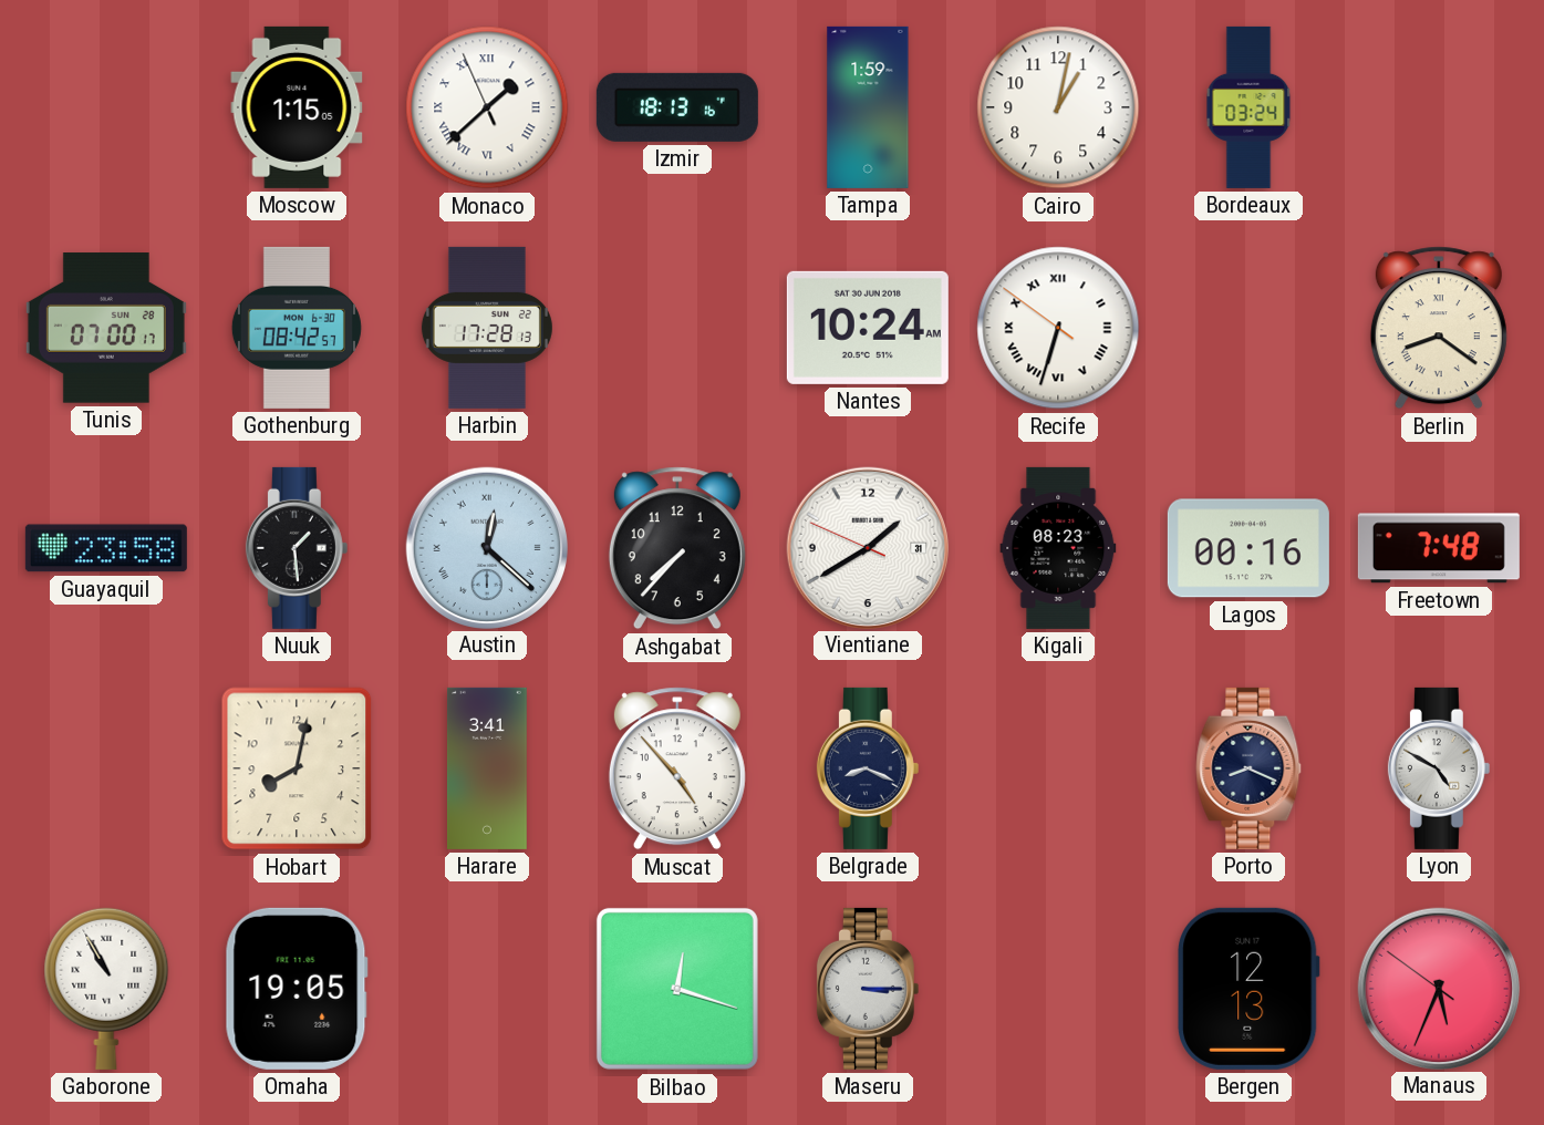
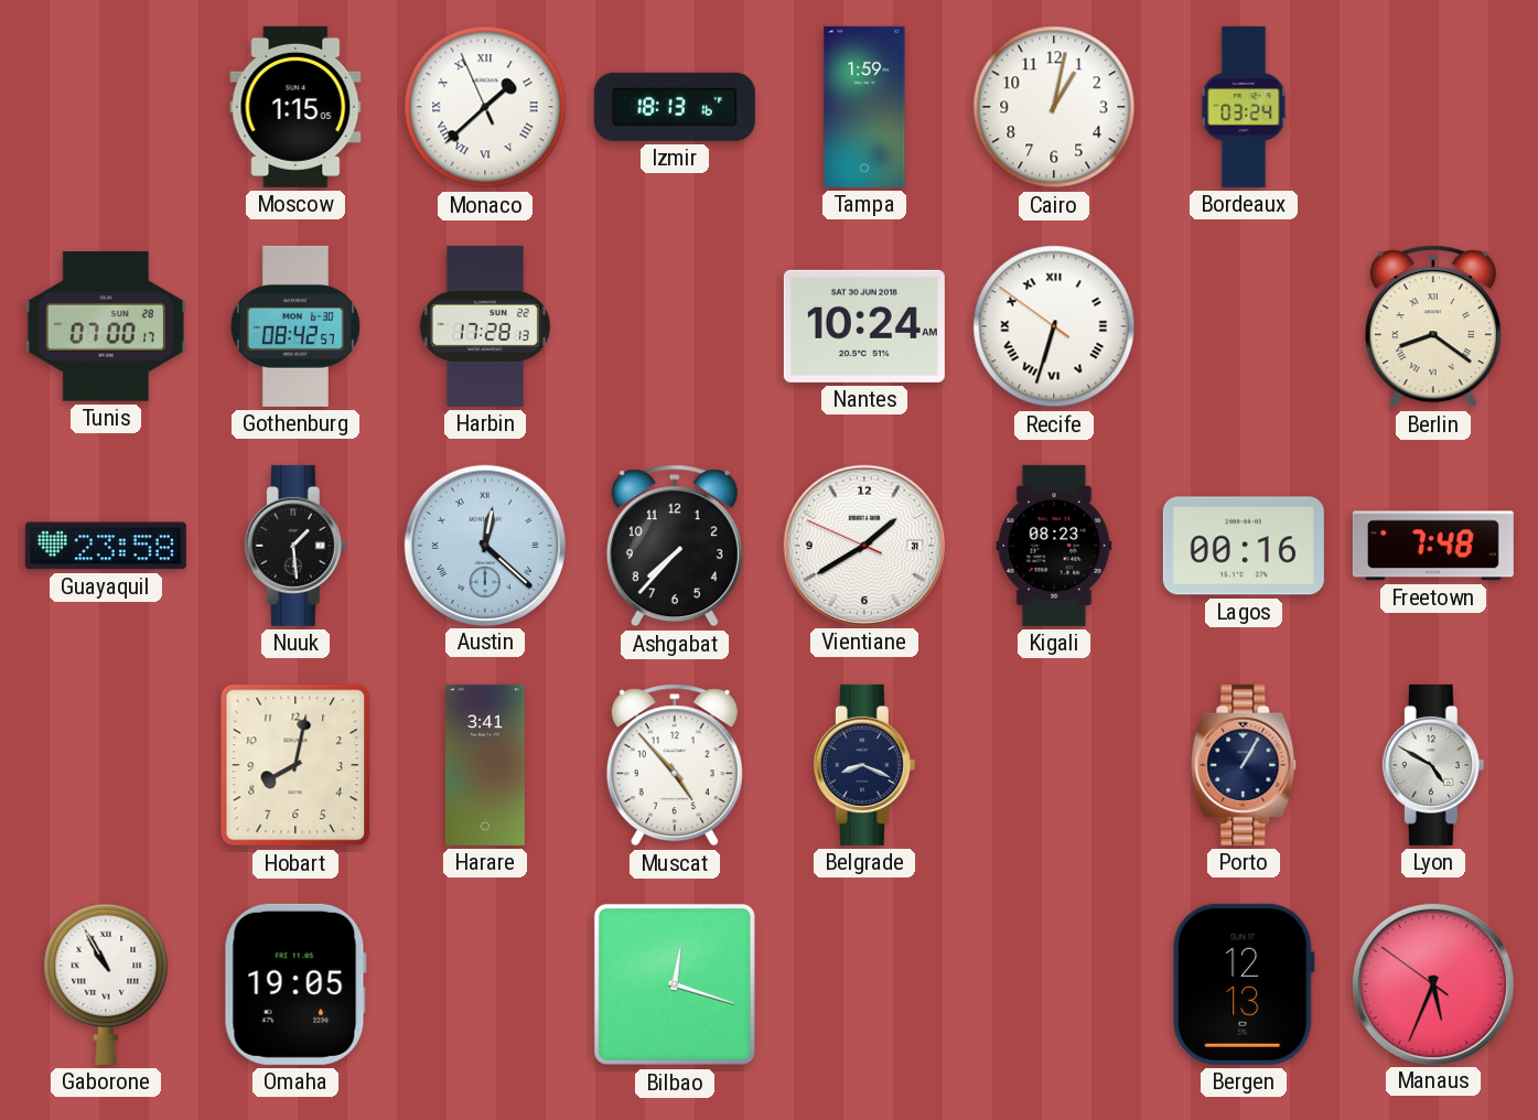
Porto: 8:19 -> 1:05
Maseru: 3:15 -> none
